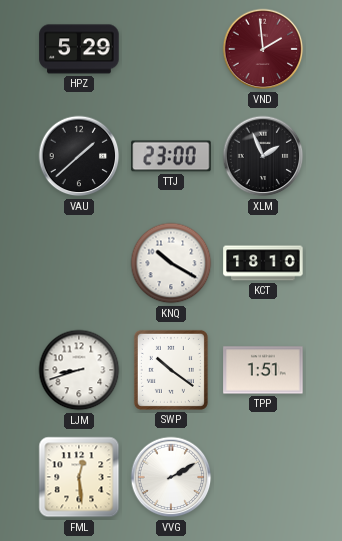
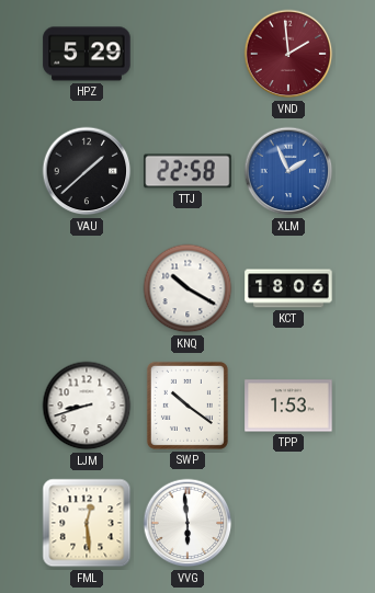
TTJ: 23:00 -> 22:58
XLM dial: black -> blue
KCT: 18:10 -> 18:06
TPP: 1:51 -> 1:53
VVG: 2:10 -> 5:59
